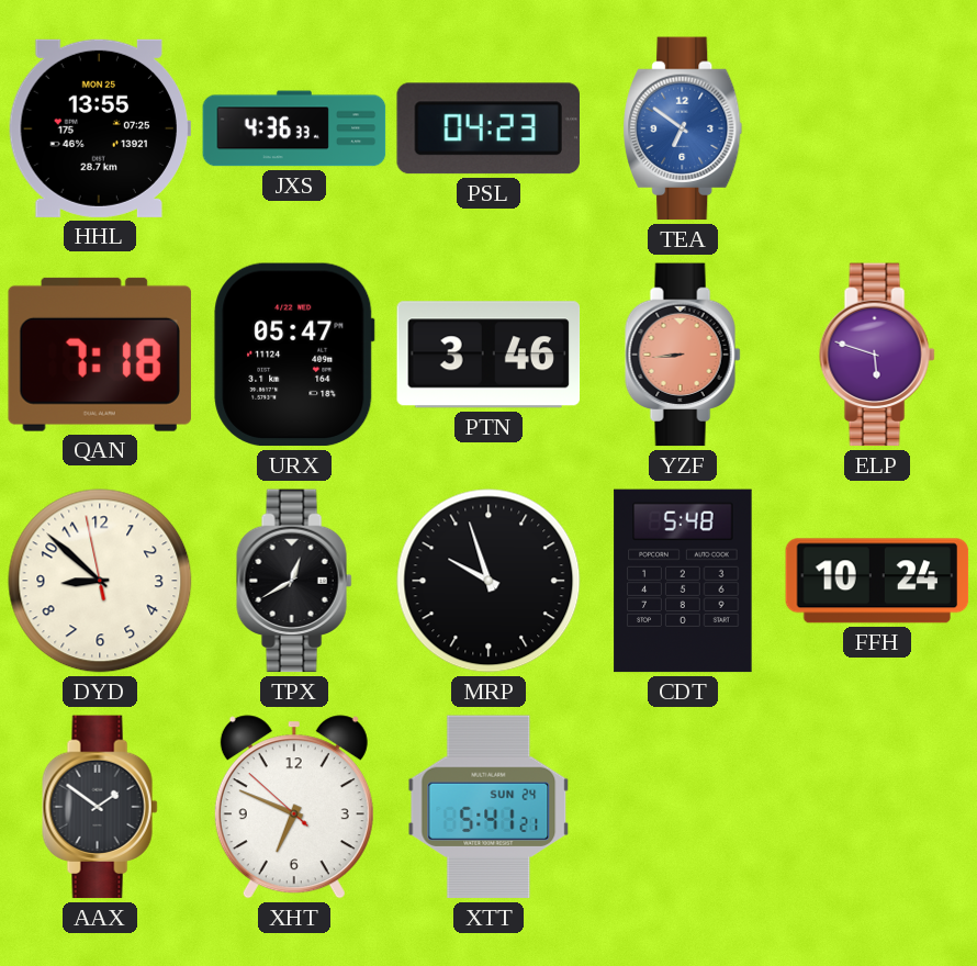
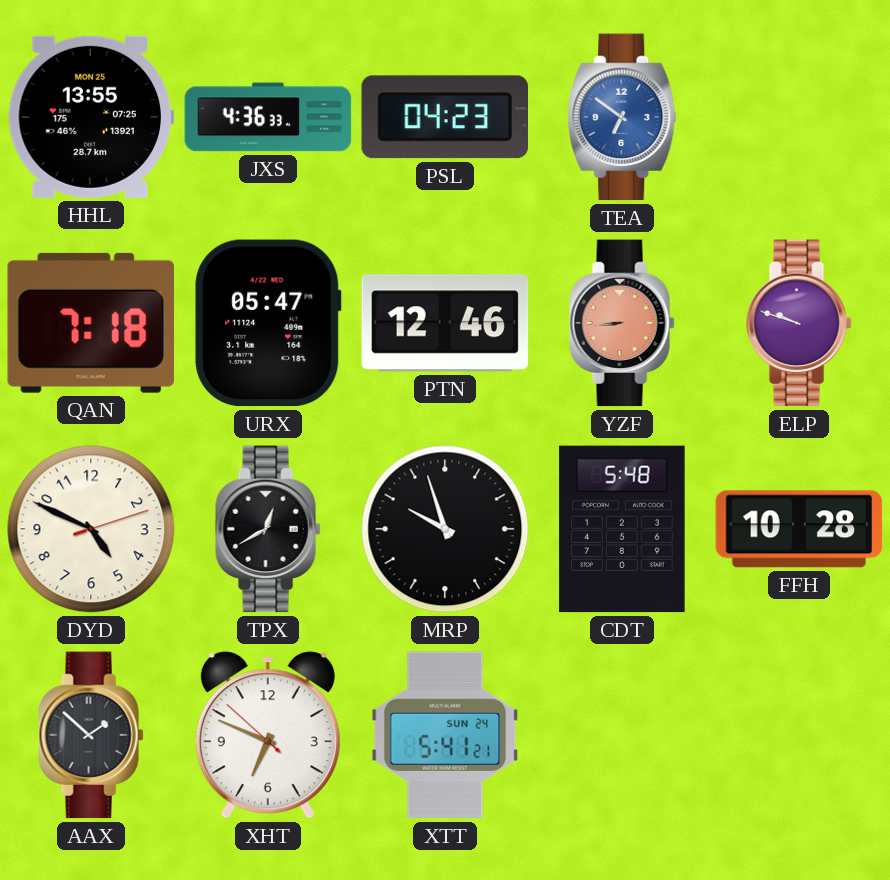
PTN: 3:46 -> 12:46
ELP: 5:48 -> 9:48
DYD: 8:51 -> 4:49
FFH: 10:24 -> 10:28
AAX: 1:51 -> 1:52
